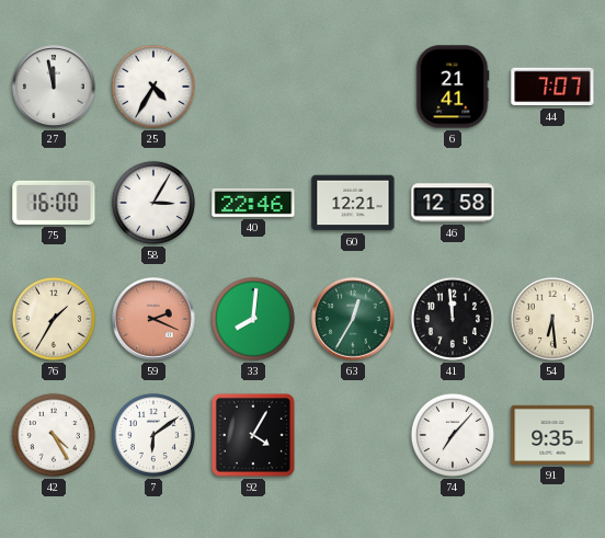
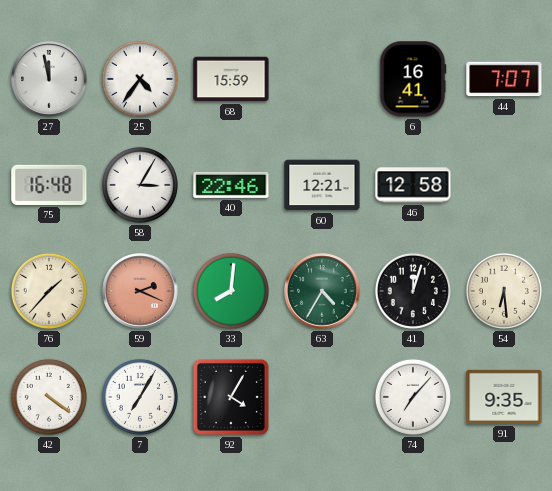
25: 4:35 -> 4:36
68: none -> 15:59
6: 21:41 -> 16:41
75: 16:00 -> 16:48
76: 1:35 -> 1:37
63: 12:35 -> 4:35
41: 11:59 -> 12:03
42: 4:25 -> 4:21
7: 6:09 -> 7:05
